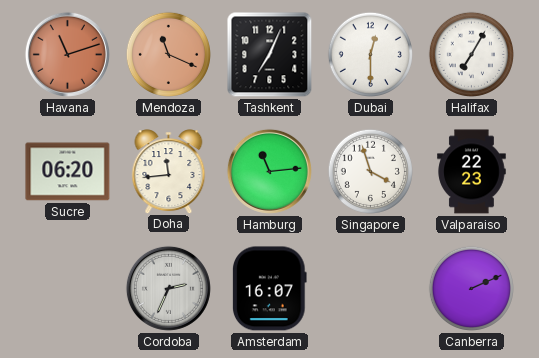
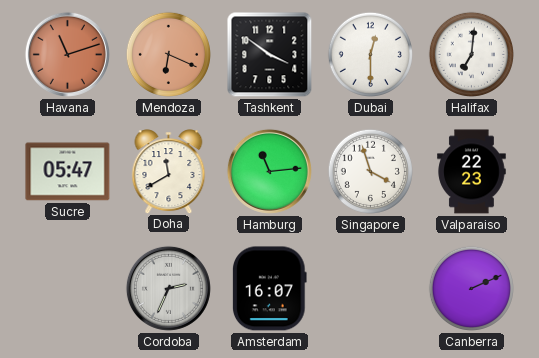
Mendoza: 11:19 -> 6:19
Tashkent: 7:04 -> 3:51
Halifax: 7:05 -> 7:01
Sucre: 06:20 -> 05:47
Doha: 11:44 -> 11:40
